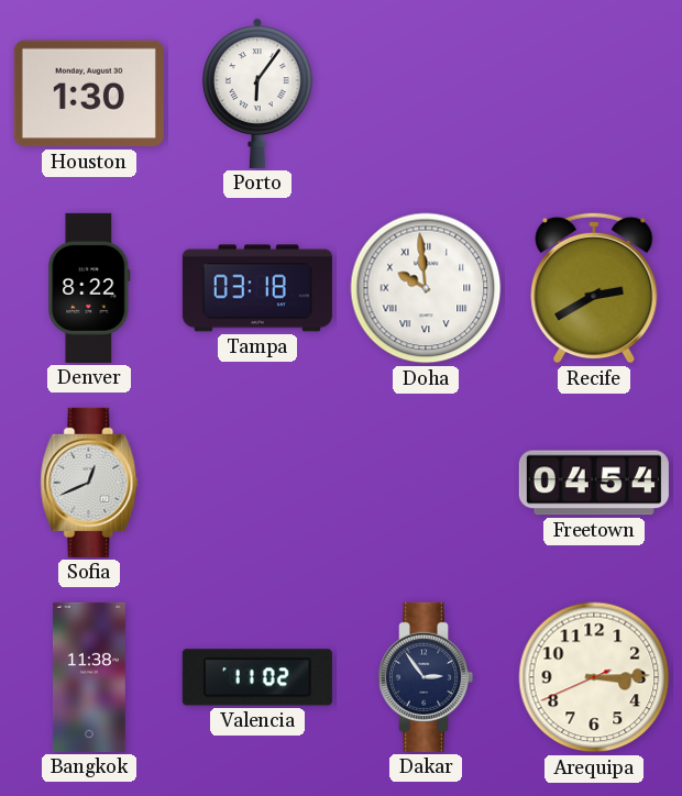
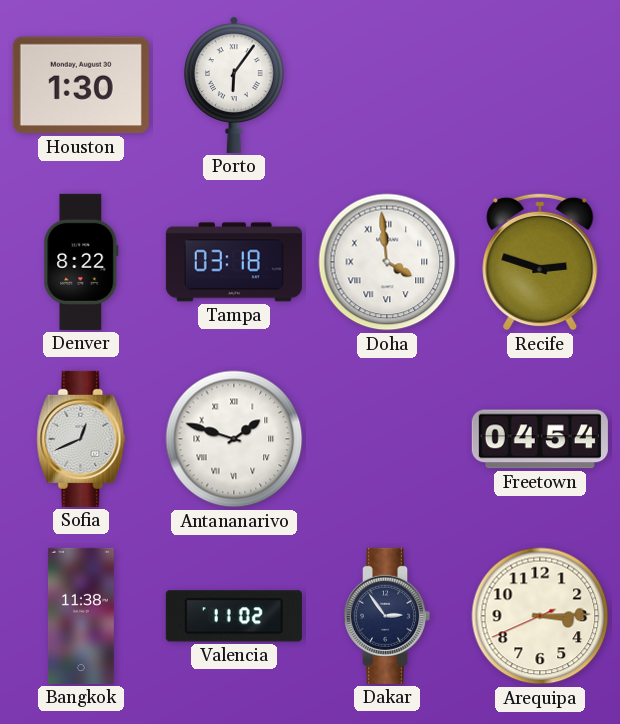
Doha: 9:59 -> 3:59
Recife: 2:40 -> 2:48
Antananarivo: none -> 1:48
